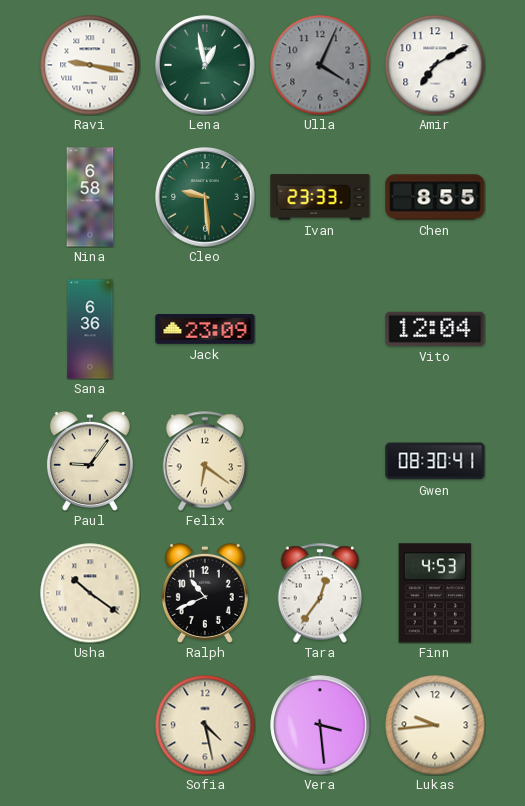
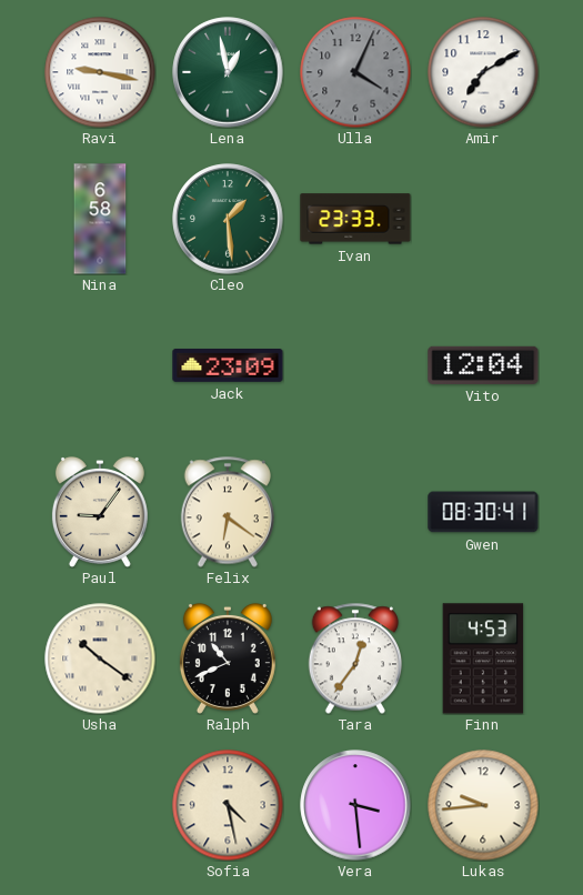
Cleo: 9:29 -> 1:29
Chen: 8:55 -> none
Sana: 6:36 -> none
